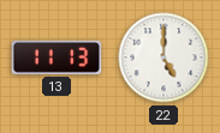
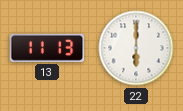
22: 5:00 -> 6:00
